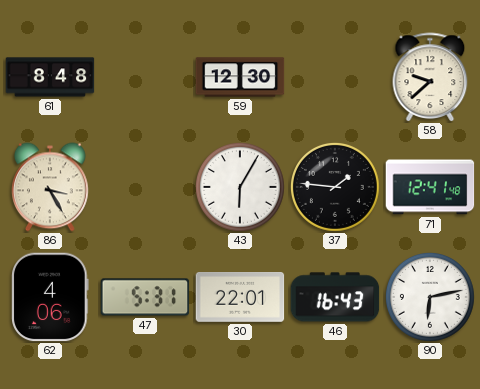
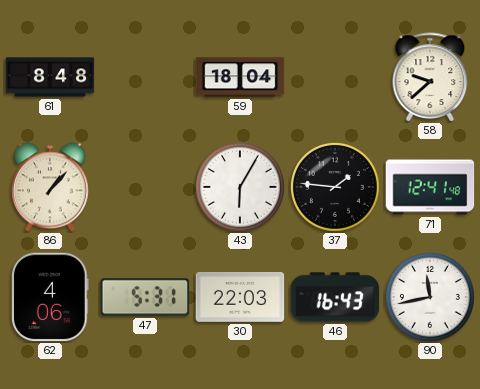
59: 12:30 -> 18:04
86: 3:25 -> 1:07
30: 22:01 -> 22:03
90: 6:13 -> 11:43
